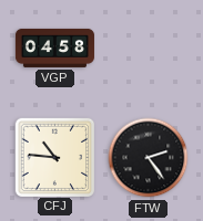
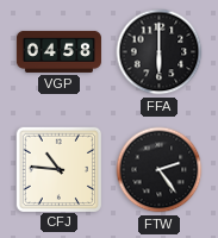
FFA: none -> 6:00
